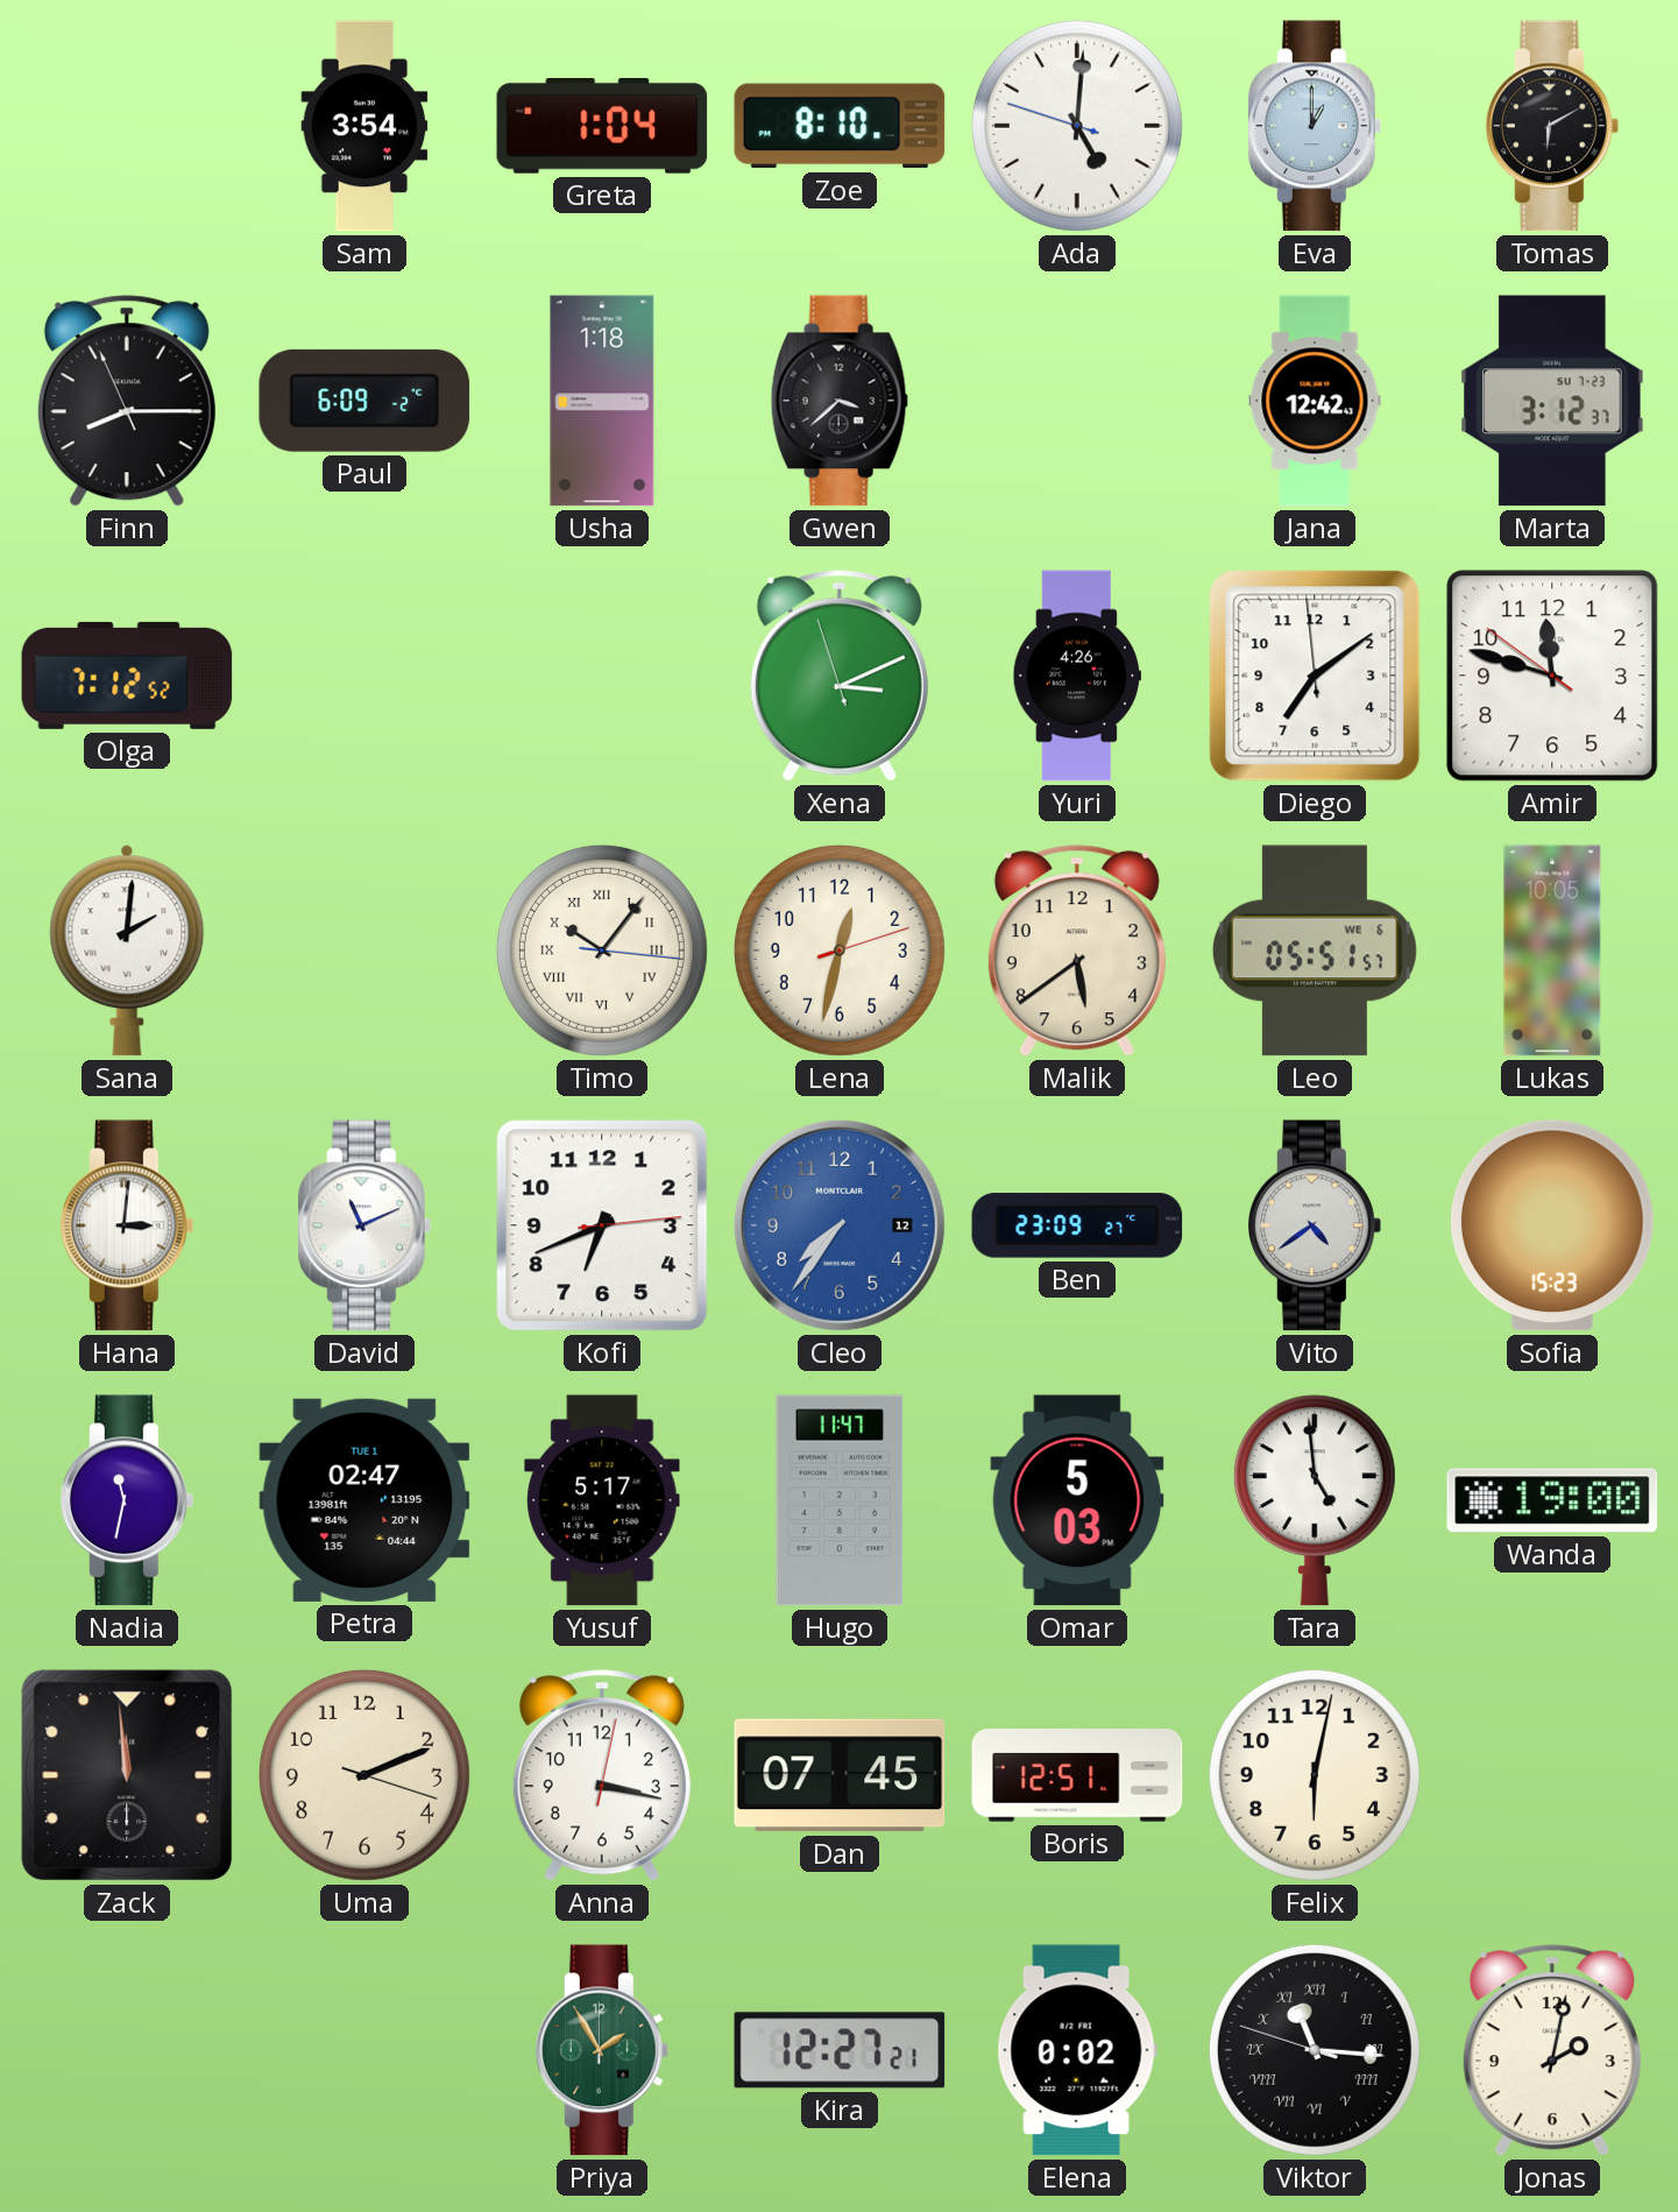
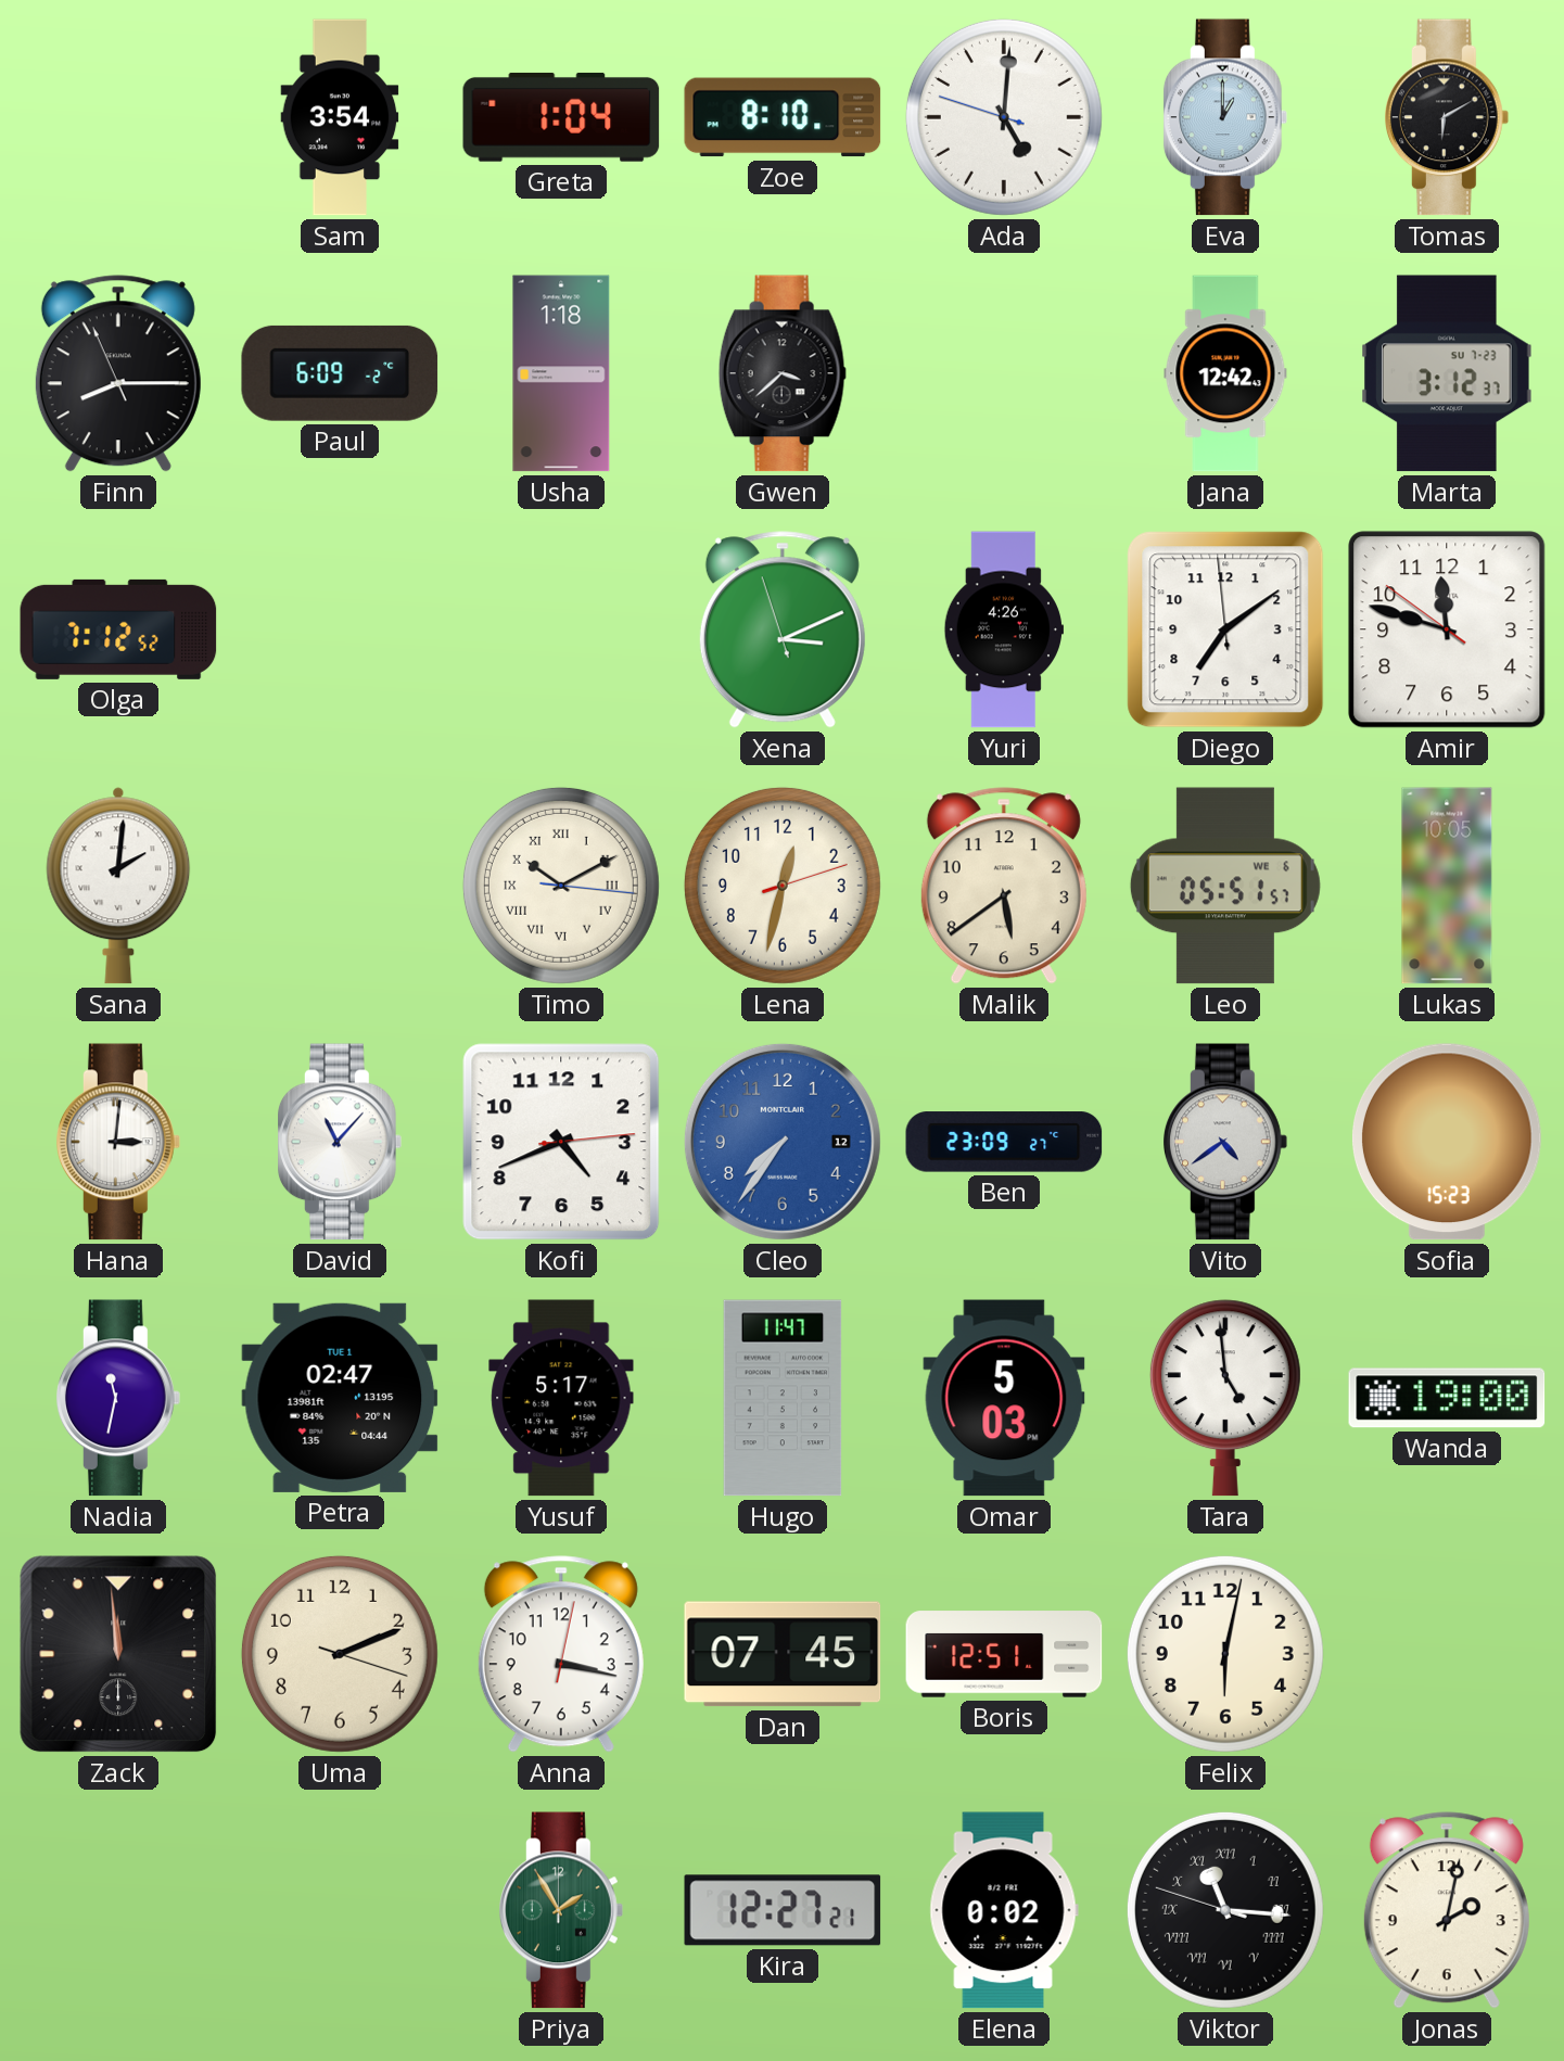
Timo: 10:06 -> 10:10
David: 11:11 -> 11:07
Kofi: 6:41 -> 4:41
